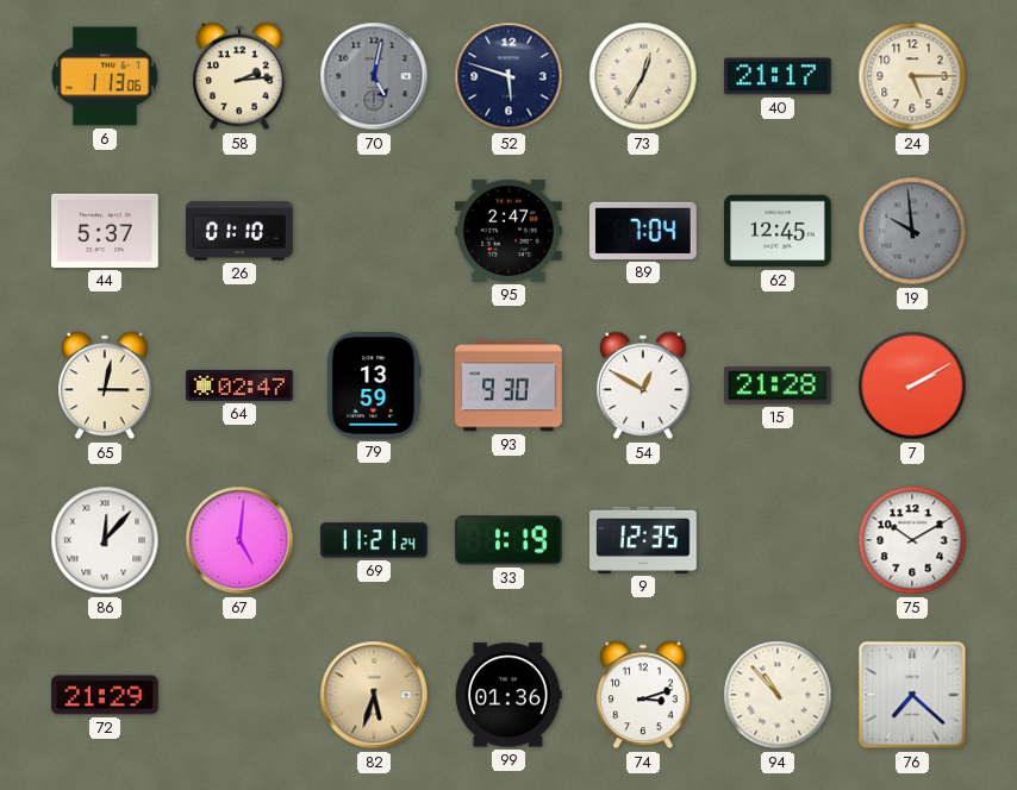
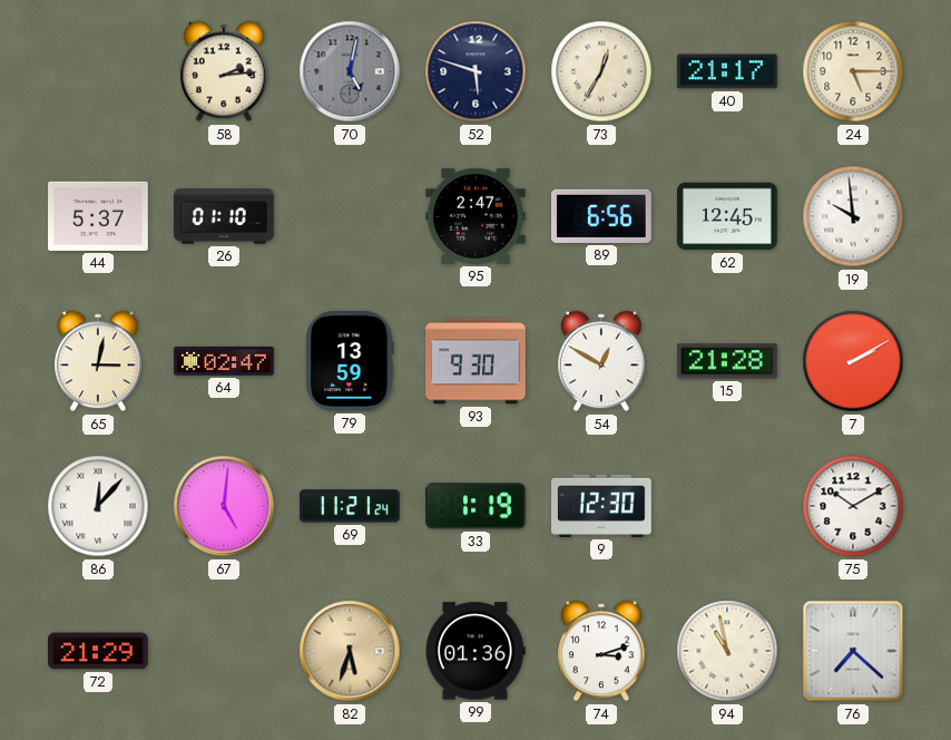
6: 1:13 -> none
89: 7:04 -> 6:56
19 dial: grey -> white
9: 12:35 -> 12:30
94: 10:53 -> 10:58
